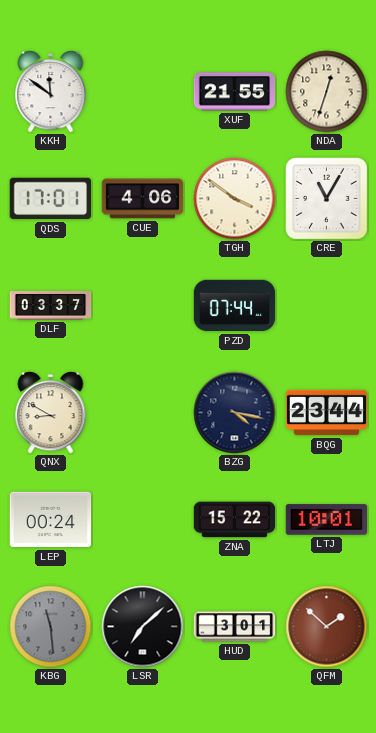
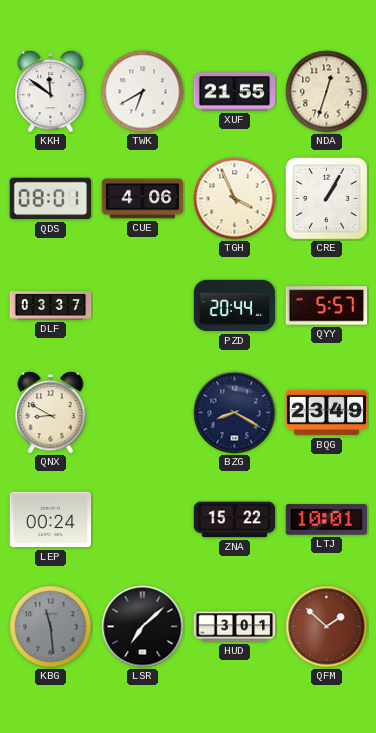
TWK: none -> 6:40
QDS: 17:01 -> 08:01
TGH: 3:51 -> 3:56
CRE: 11:05 -> 1:05
PZD: 07:44 -> 20:44
QYY: none -> 5:57
BZG: 4:17 -> 8:20
BQG: 23:44 -> 23:49
